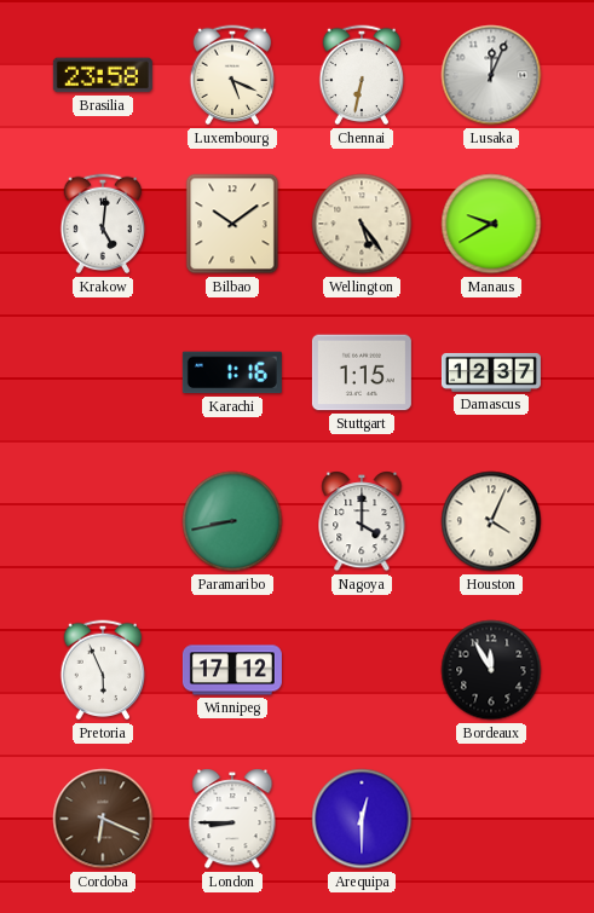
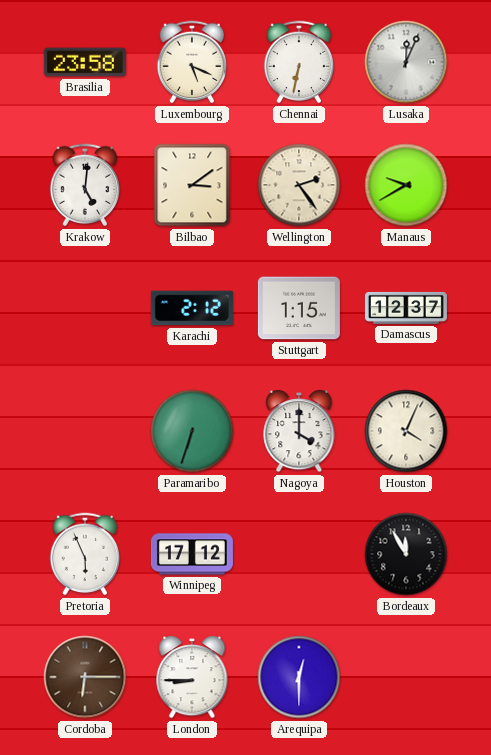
Bilbao: 10:09 -> 3:09
Wellington: 5:24 -> 2:24
Karachi: 1:16 -> 2:12
Paramaribo: 8:43 -> 6:33
Cordoba: 6:19 -> 6:15
